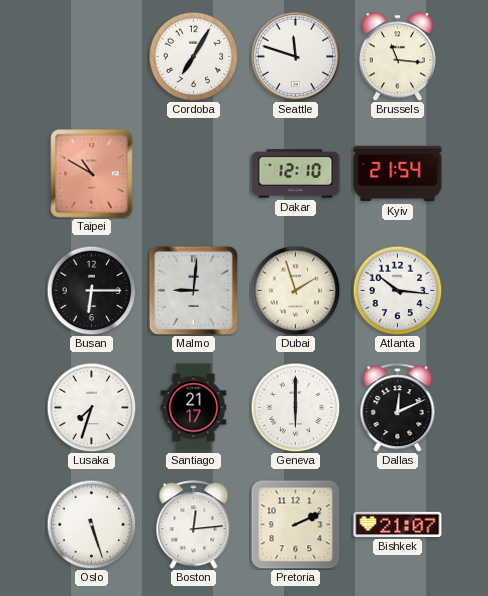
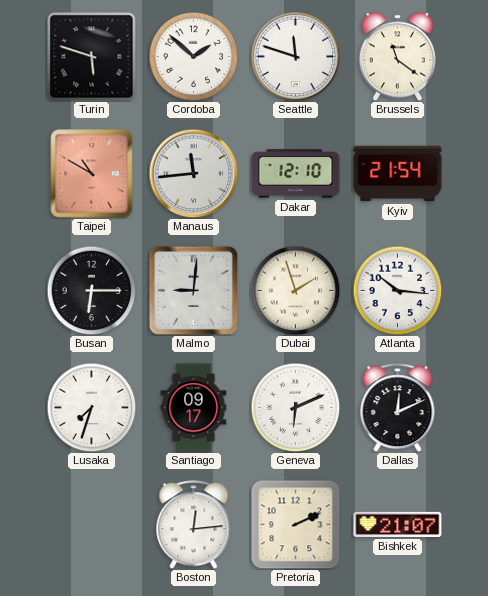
Turin: none -> 5:48
Cordoba: 7:05 -> 1:52
Brussels: 11:16 -> 11:21
Manaus: none -> 11:44
Santiago: 21:17 -> 09:17
Geneva: 6:00 -> 6:11
Oslo: 5:27 -> none
